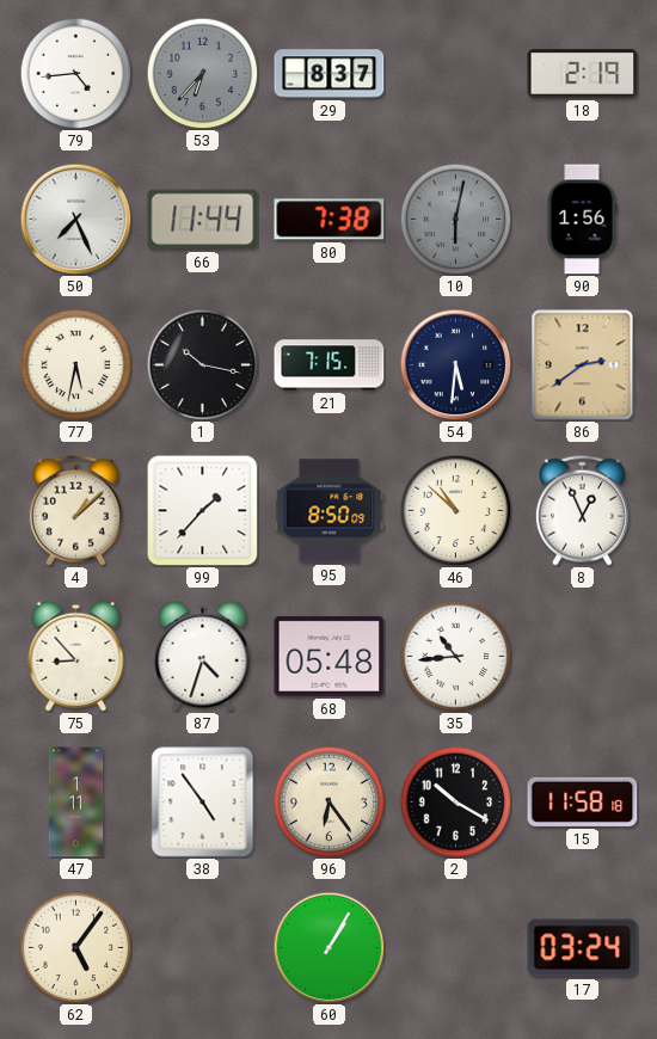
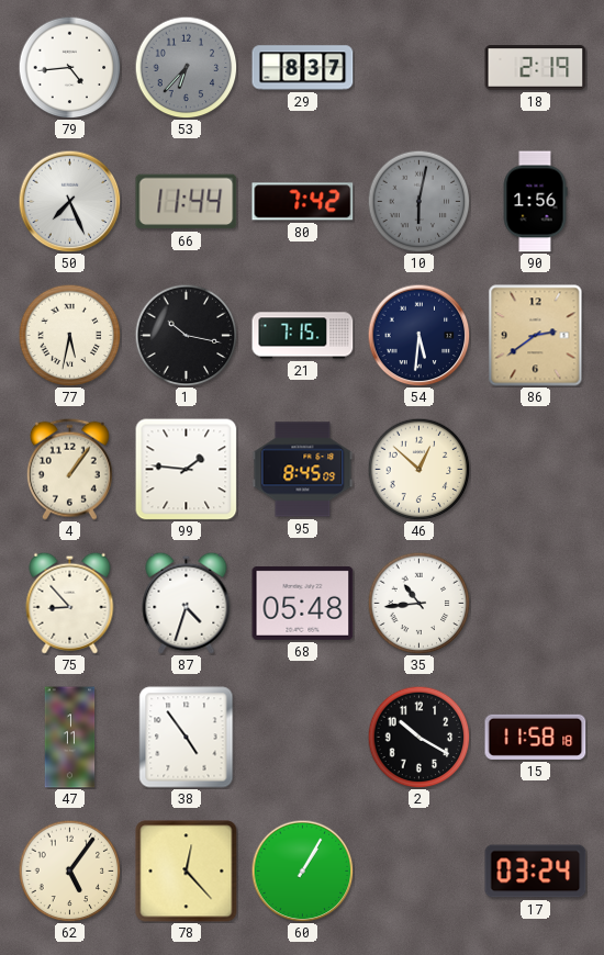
80: 7:38 -> 7:42
4: 1:08 -> 1:06
99: 1:37 -> 1:46
95: 8:50 -> 8:45
46: 10:52 -> 12:52
8: 12:56 -> none
96: 6:24 -> none
78: none -> 12:23
